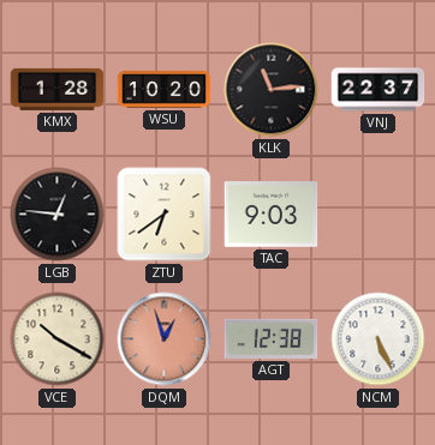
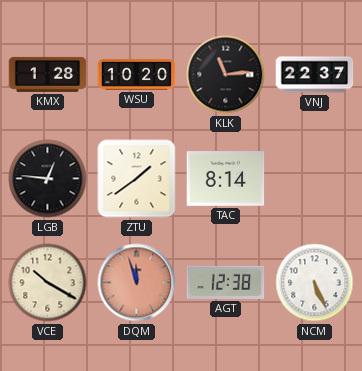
ZTU: 6:39 -> 1:39
TAC: 9:03 -> 8:14
DQM: 12:57 -> 11:57
